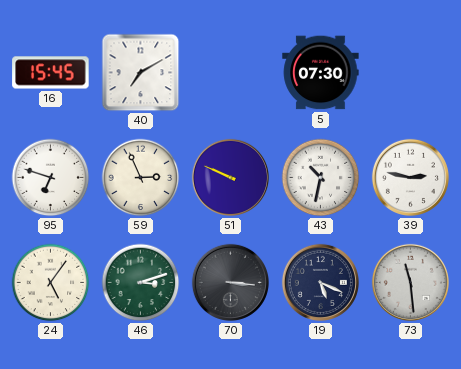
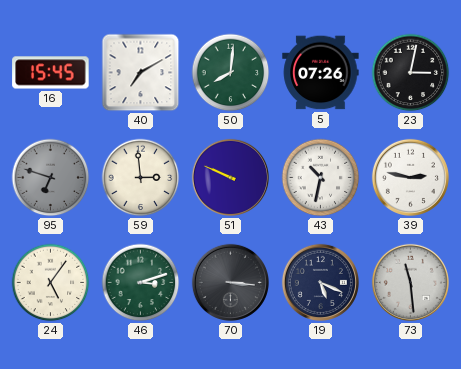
50: none -> 8:01
5: 07:30 -> 07:26
23: none -> 3:02
95 dial: white -> grey
59: 2:56 -> 2:59
